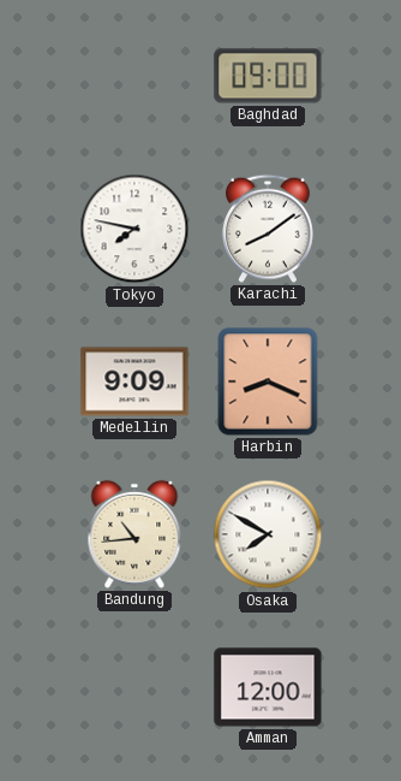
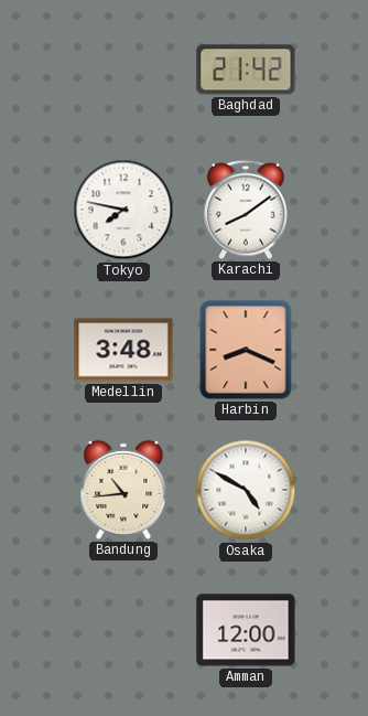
Baghdad: 09:00 -> 21:42
Medellin: 9:09 -> 3:48
Osaka: 7:50 -> 4:50
